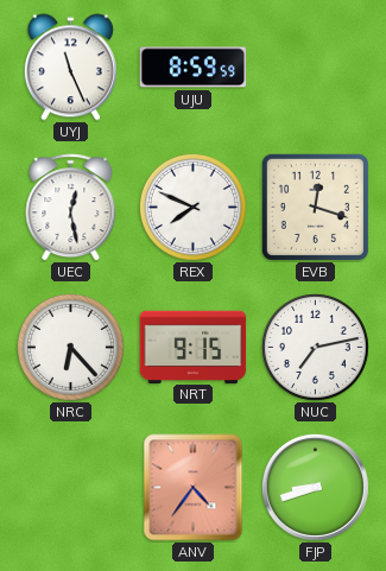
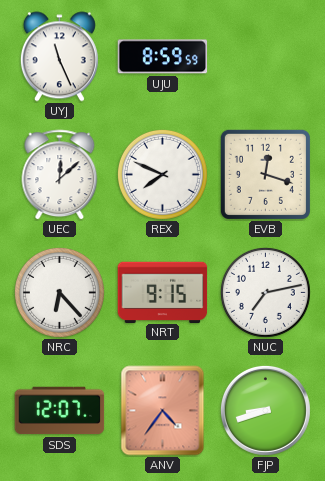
UEC: 12:28 -> 12:08
SDS: none -> 12:07
